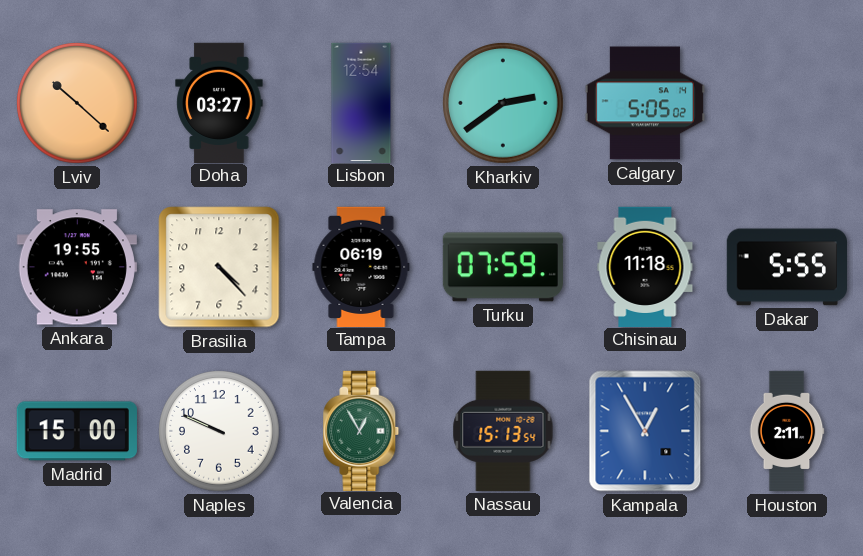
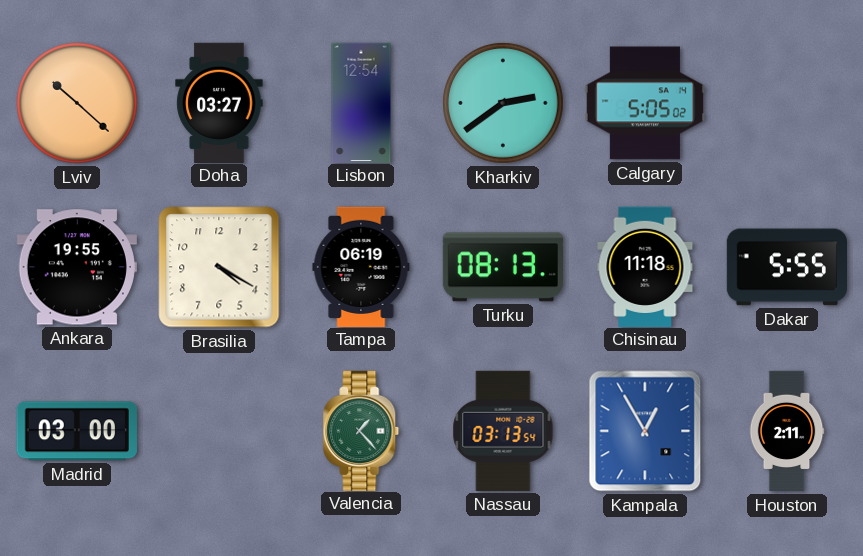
Brasilia: 4:23 -> 4:20
Turku: 07:59 -> 08:13
Madrid: 15:00 -> 03:00
Naples: 9:49 -> none
Valencia: 12:55 -> 1:23
Nassau: 15:13 -> 03:13
